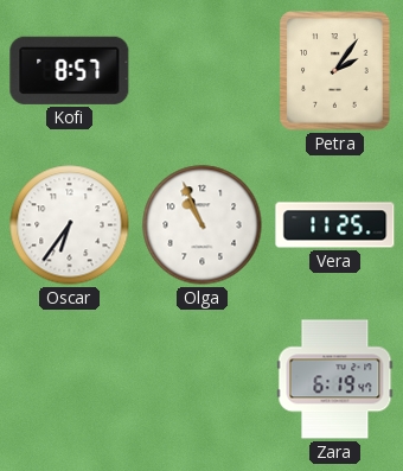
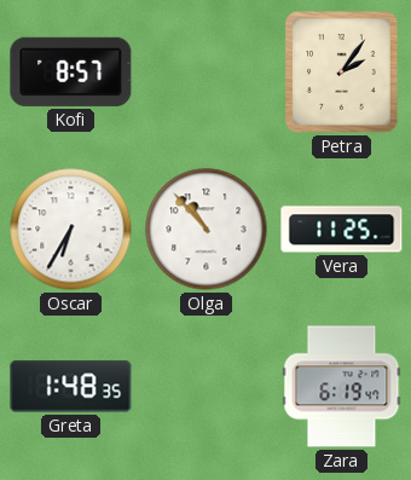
Oscar: 6:36 -> 6:35
Olga: 10:56 -> 10:53
Greta: none -> 1:48
